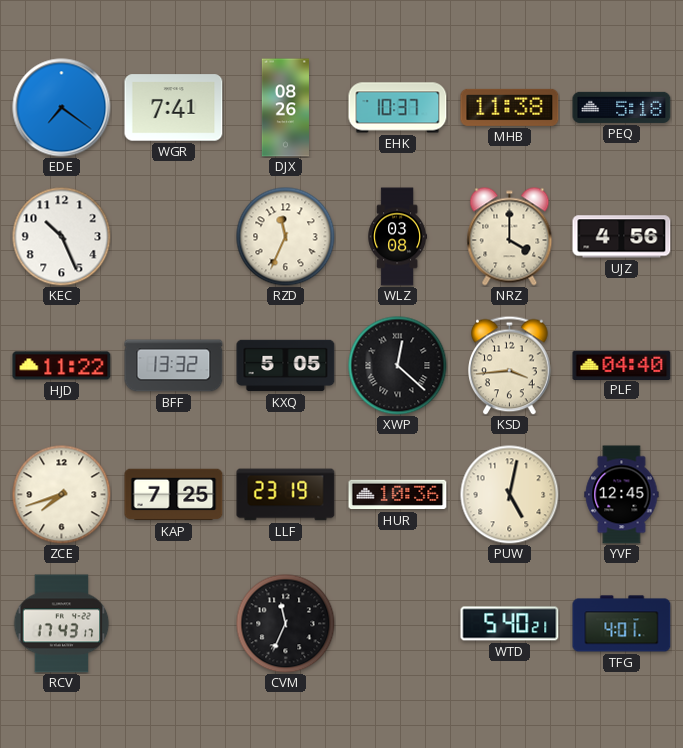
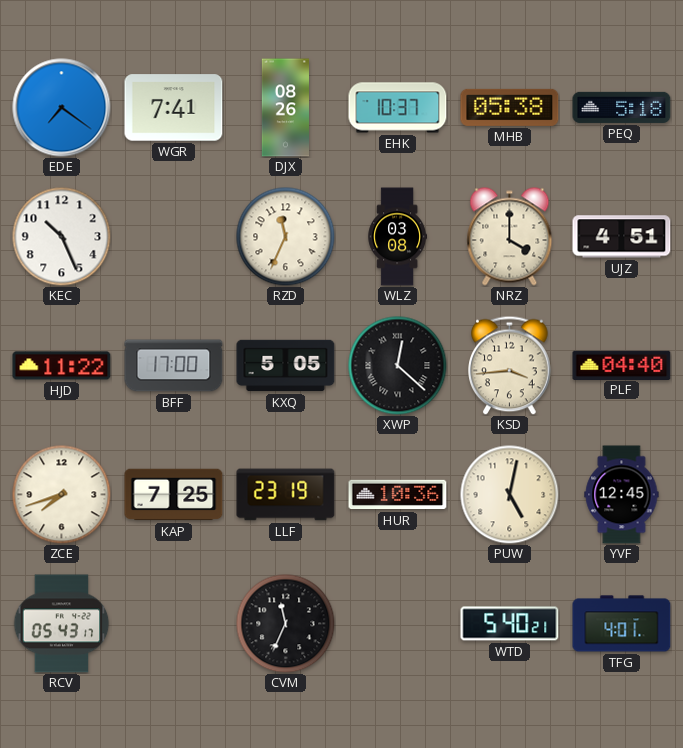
MHB: 11:38 -> 05:38
UJZ: 4:56 -> 4:51
BFF: 13:32 -> 17:00
RCV: 17:43 -> 05:43
